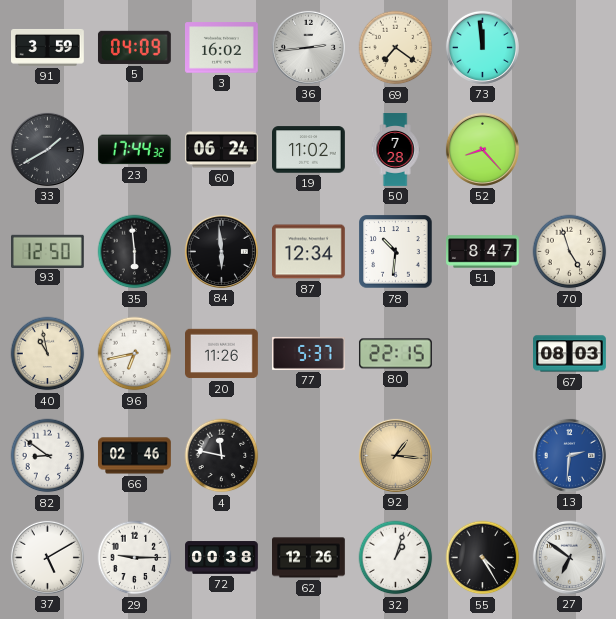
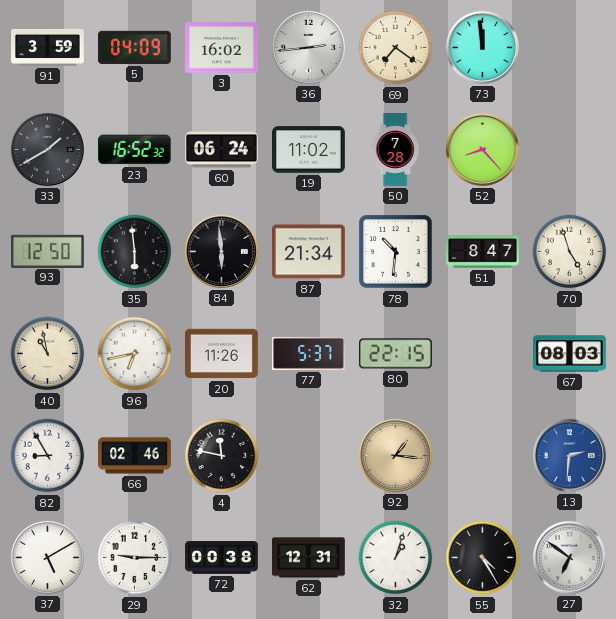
23: 17:44 -> 16:52
87: 12:34 -> 21:34
82: 8:51 -> 8:55
62: 12:26 -> 12:31
